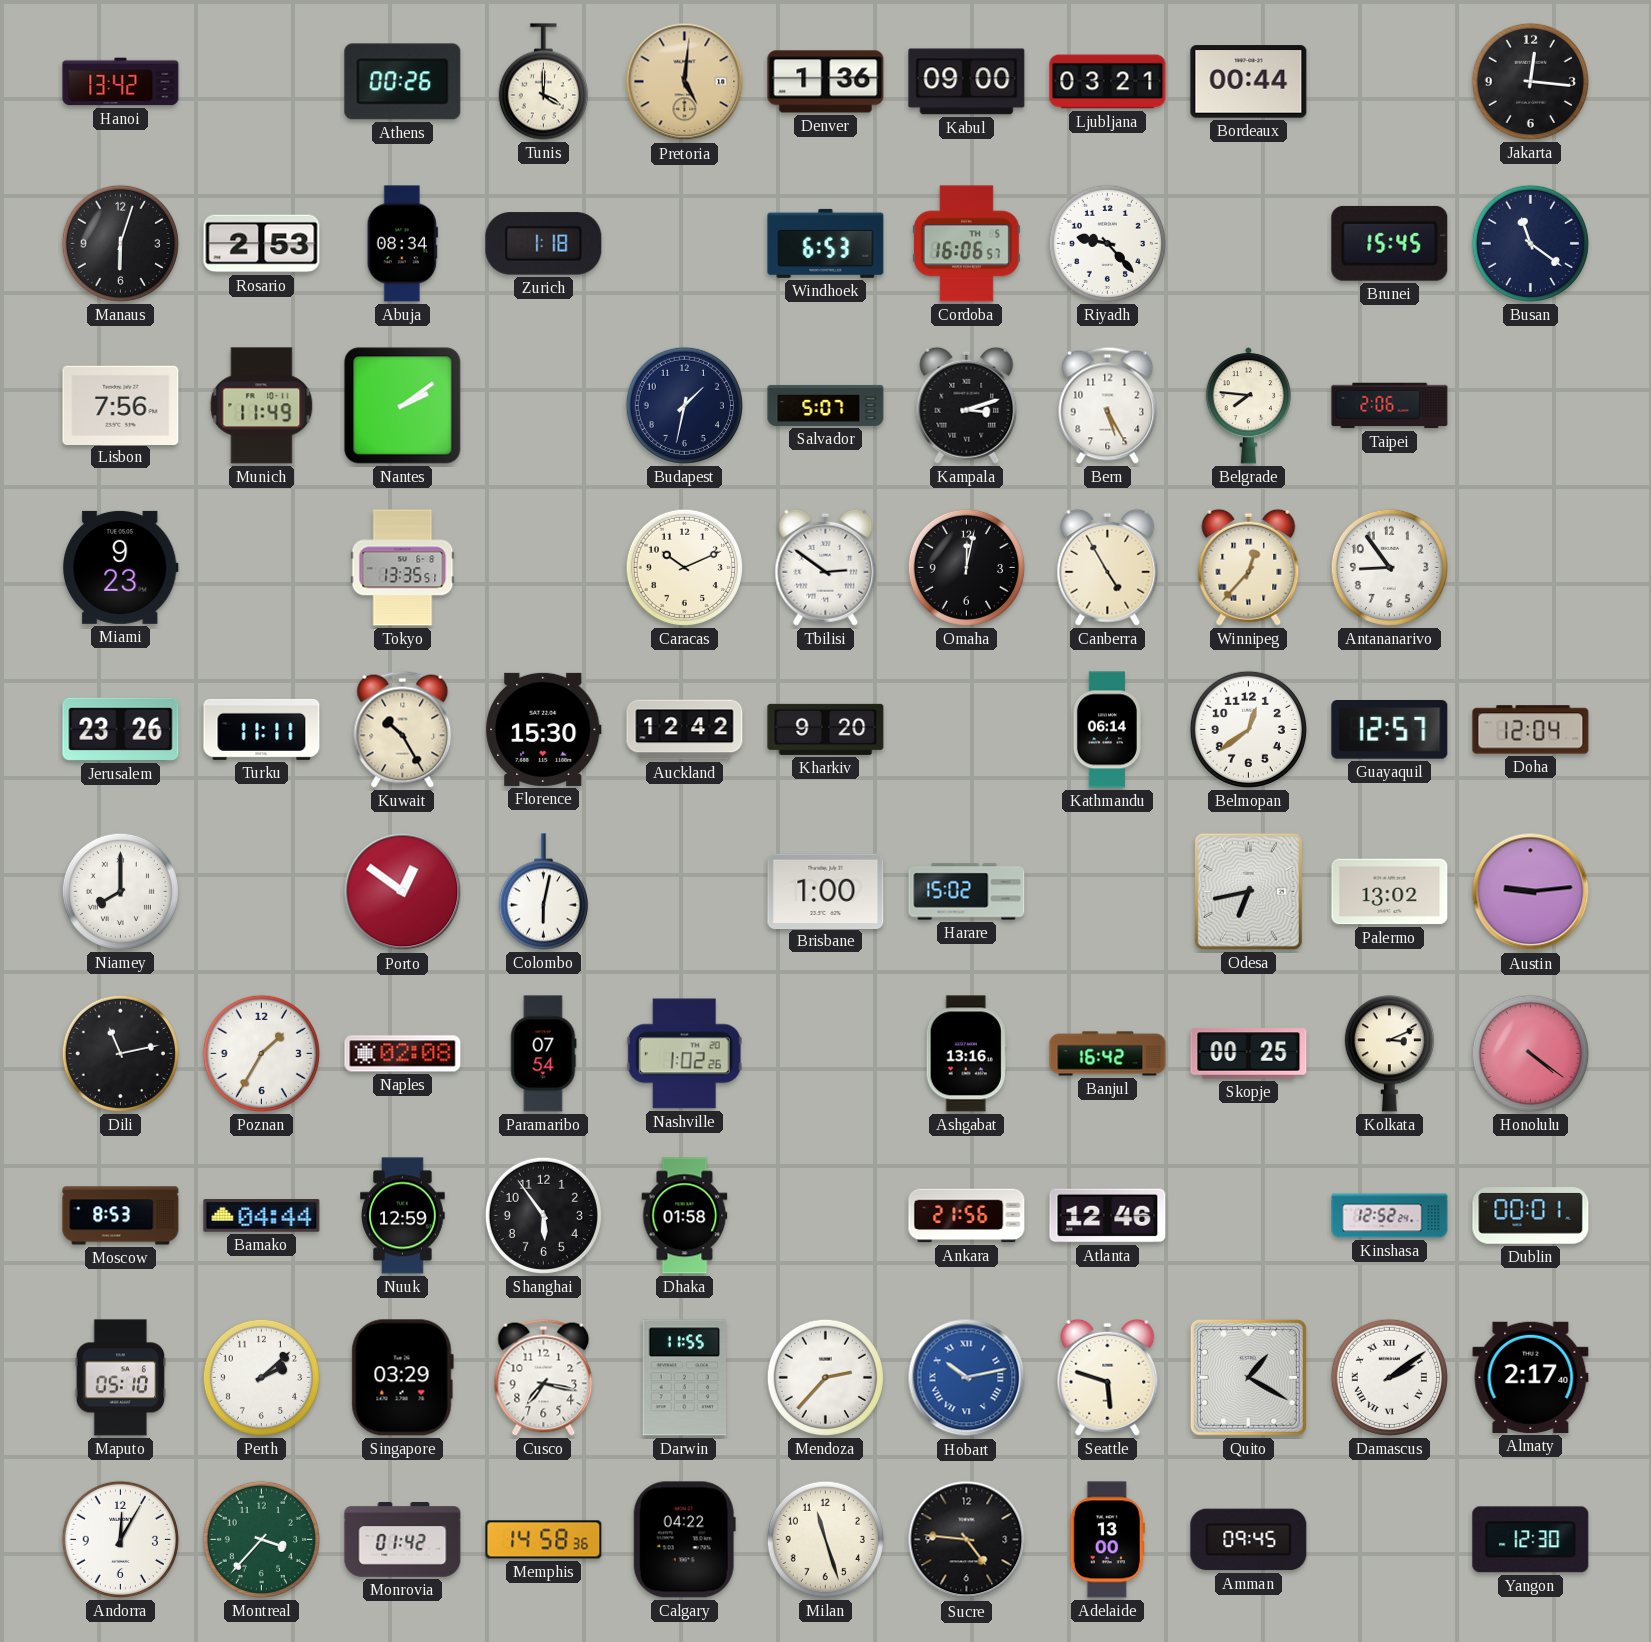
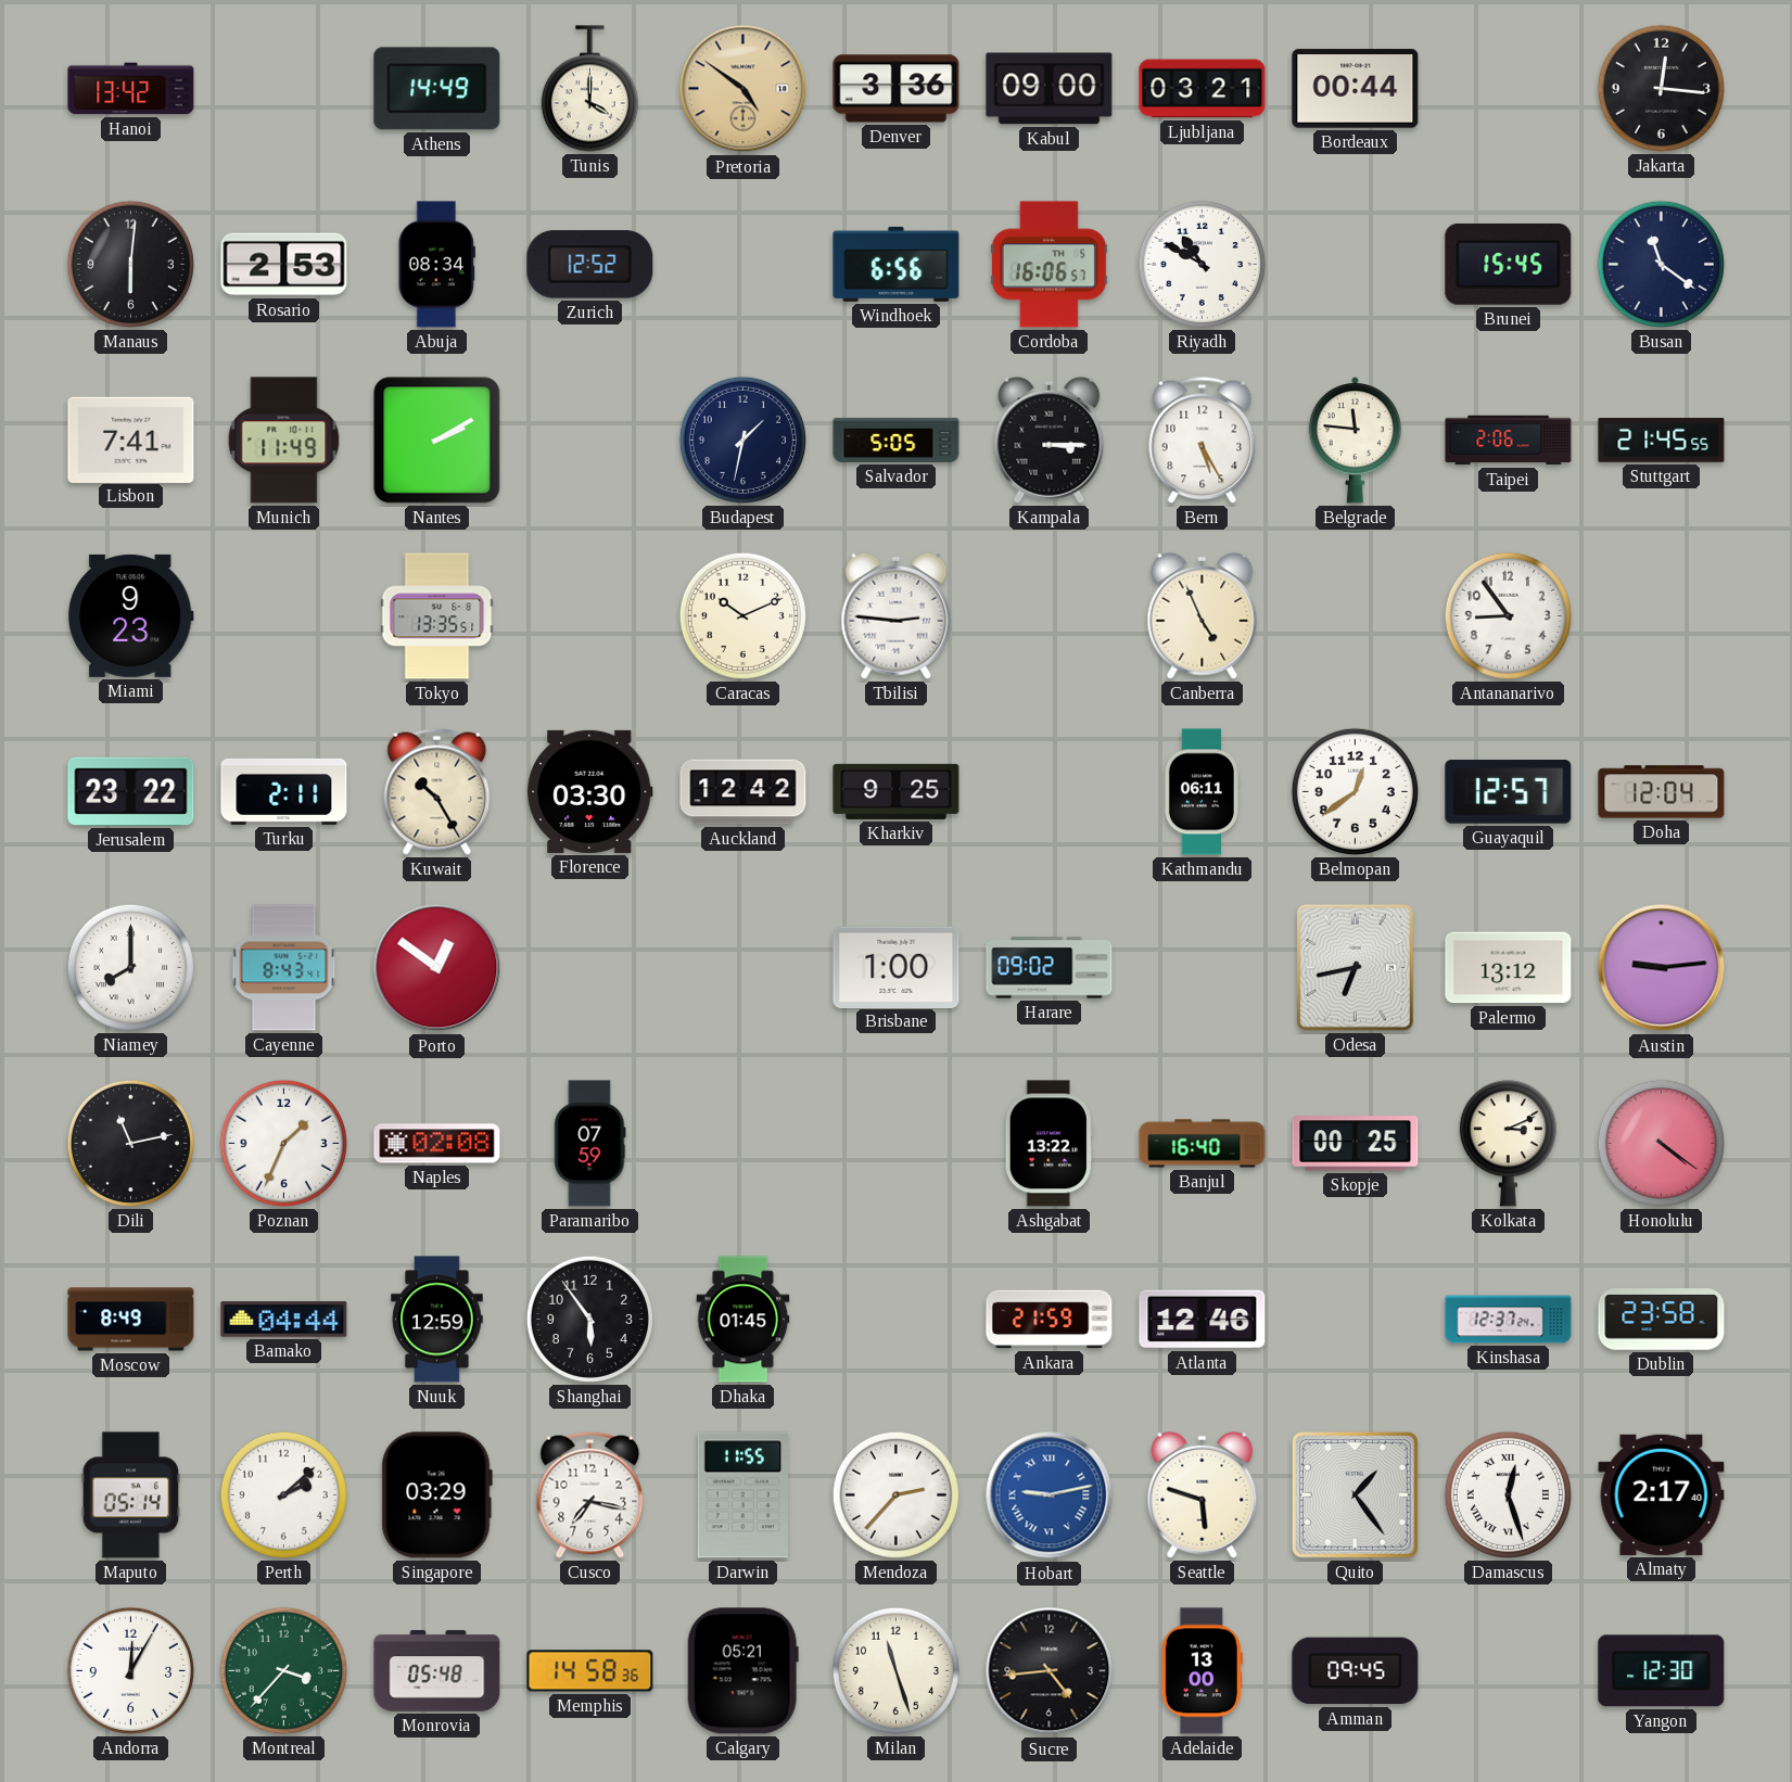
Athens: 00:26 -> 14:49
Pretoria: 5:01 -> 4:51
Denver: 1:36 -> 3:36
Manaus: 6:03 -> 6:01
Zurich: 1:18 -> 12:52
Windhoek: 6:53 -> 6:56
Riyadh: 9:23 -> 10:50
Lisbon: 7:56 -> 7:41
Nantes: 2:09 -> 2:10
Salvador: 5:07 -> 5:05
Kampala: 3:12 -> 3:15
Belgrade: 7:46 -> 11:46
Stuttgart: none -> 21:45
Tbilisi: 2:51 -> 2:46
Omaha: 12:02 -> none
Canberra: 4:55 -> 4:56
Winnipeg: 12:37 -> none
Jerusalem: 23:26 -> 23:22
Turku: 11:11 -> 2:11
Florence: 15:30 -> 03:30
Kharkiv: 9:20 -> 9:25
Kathmandu: 06:14 -> 06:11
Cayenne: none -> 8:43
Colombo: 6:02 -> none
Harare: 15:02 -> 09:02
Palermo: 13:02 -> 13:12
Poznan: 1:35 -> 1:34
Paramaribo: 07:54 -> 07:59
Nashville: 1:02 -> none
Ashgabat: 13:16 -> 13:22
Banjul: 16:42 -> 16:40
Moscow: 8:53 -> 8:49
Dhaka: 01:58 -> 01:45
Ankara: 21:56 -> 21:59
Kinshasa: 12:52 -> 12:37
Dublin: 00:01 -> 23:58
Maputo: 05:10 -> 05:14
Hobart: 10:13 -> 9:13
Quito: 1:20 -> 1:24
Damascus: 2:09 -> 12:27
Monrovia: 01:42 -> 05:48
Calgary: 04:22 -> 05:21
Sucre: 4:46 -> 4:44
